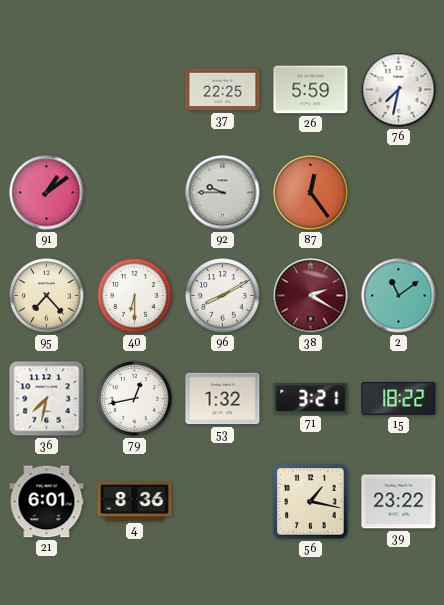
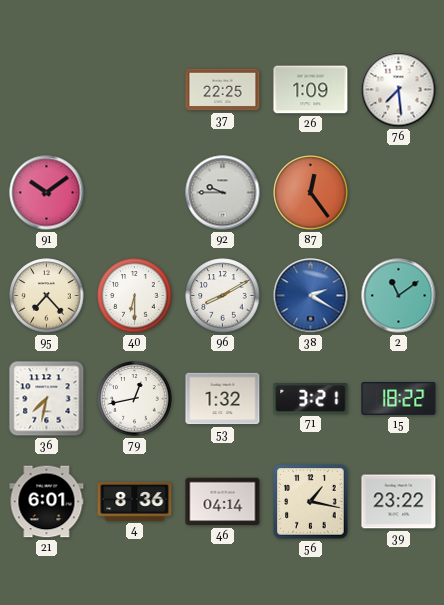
26: 5:59 -> 1:09
76: 7:32 -> 7:29
91: 1:09 -> 10:09
38 dial: burgundy -> blue
46: none -> 04:14
